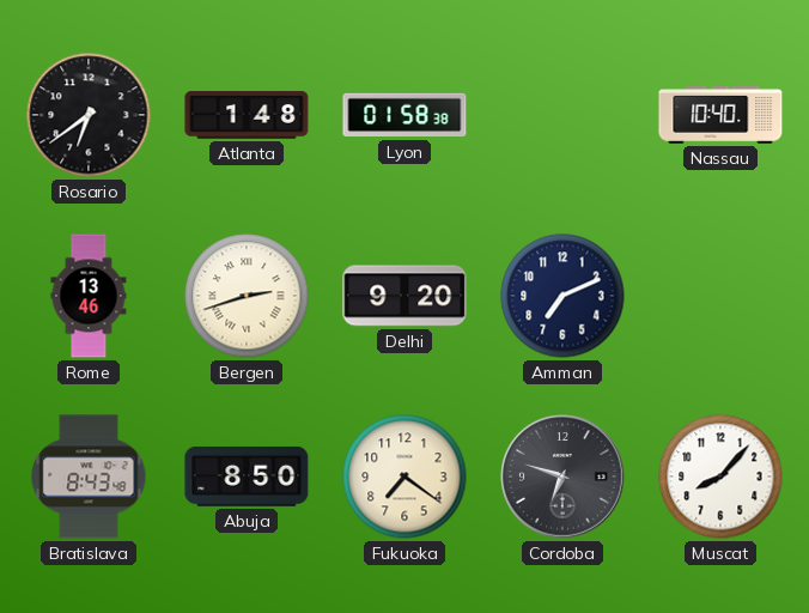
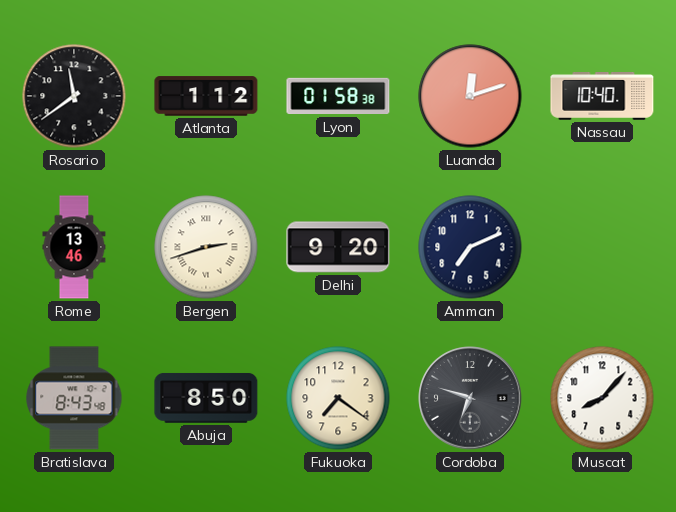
Rosario: 6:39 -> 11:39
Atlanta: 1:48 -> 1:12
Luanda: none -> 12:12
